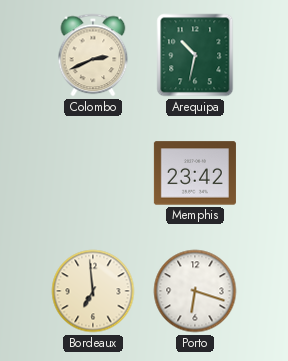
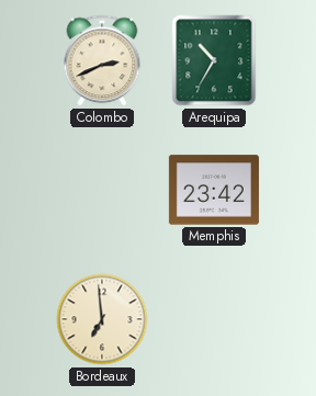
Arequipa: 10:32 -> 10:35
Porto: 6:18 -> none
